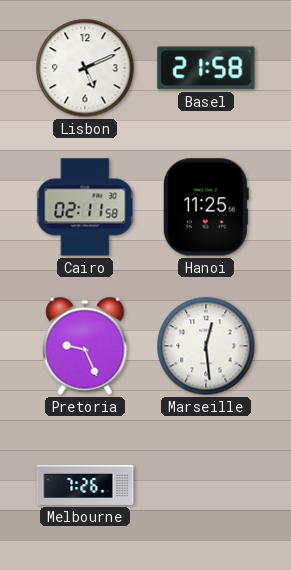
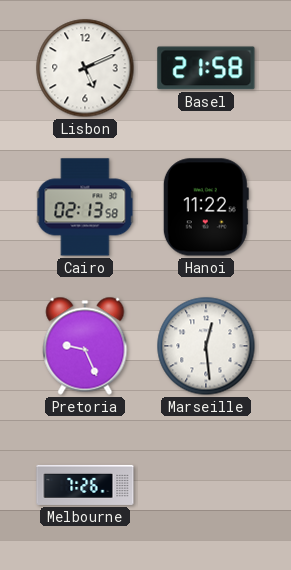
Cairo: 02:11 -> 02:13
Hanoi: 11:25 -> 11:22
